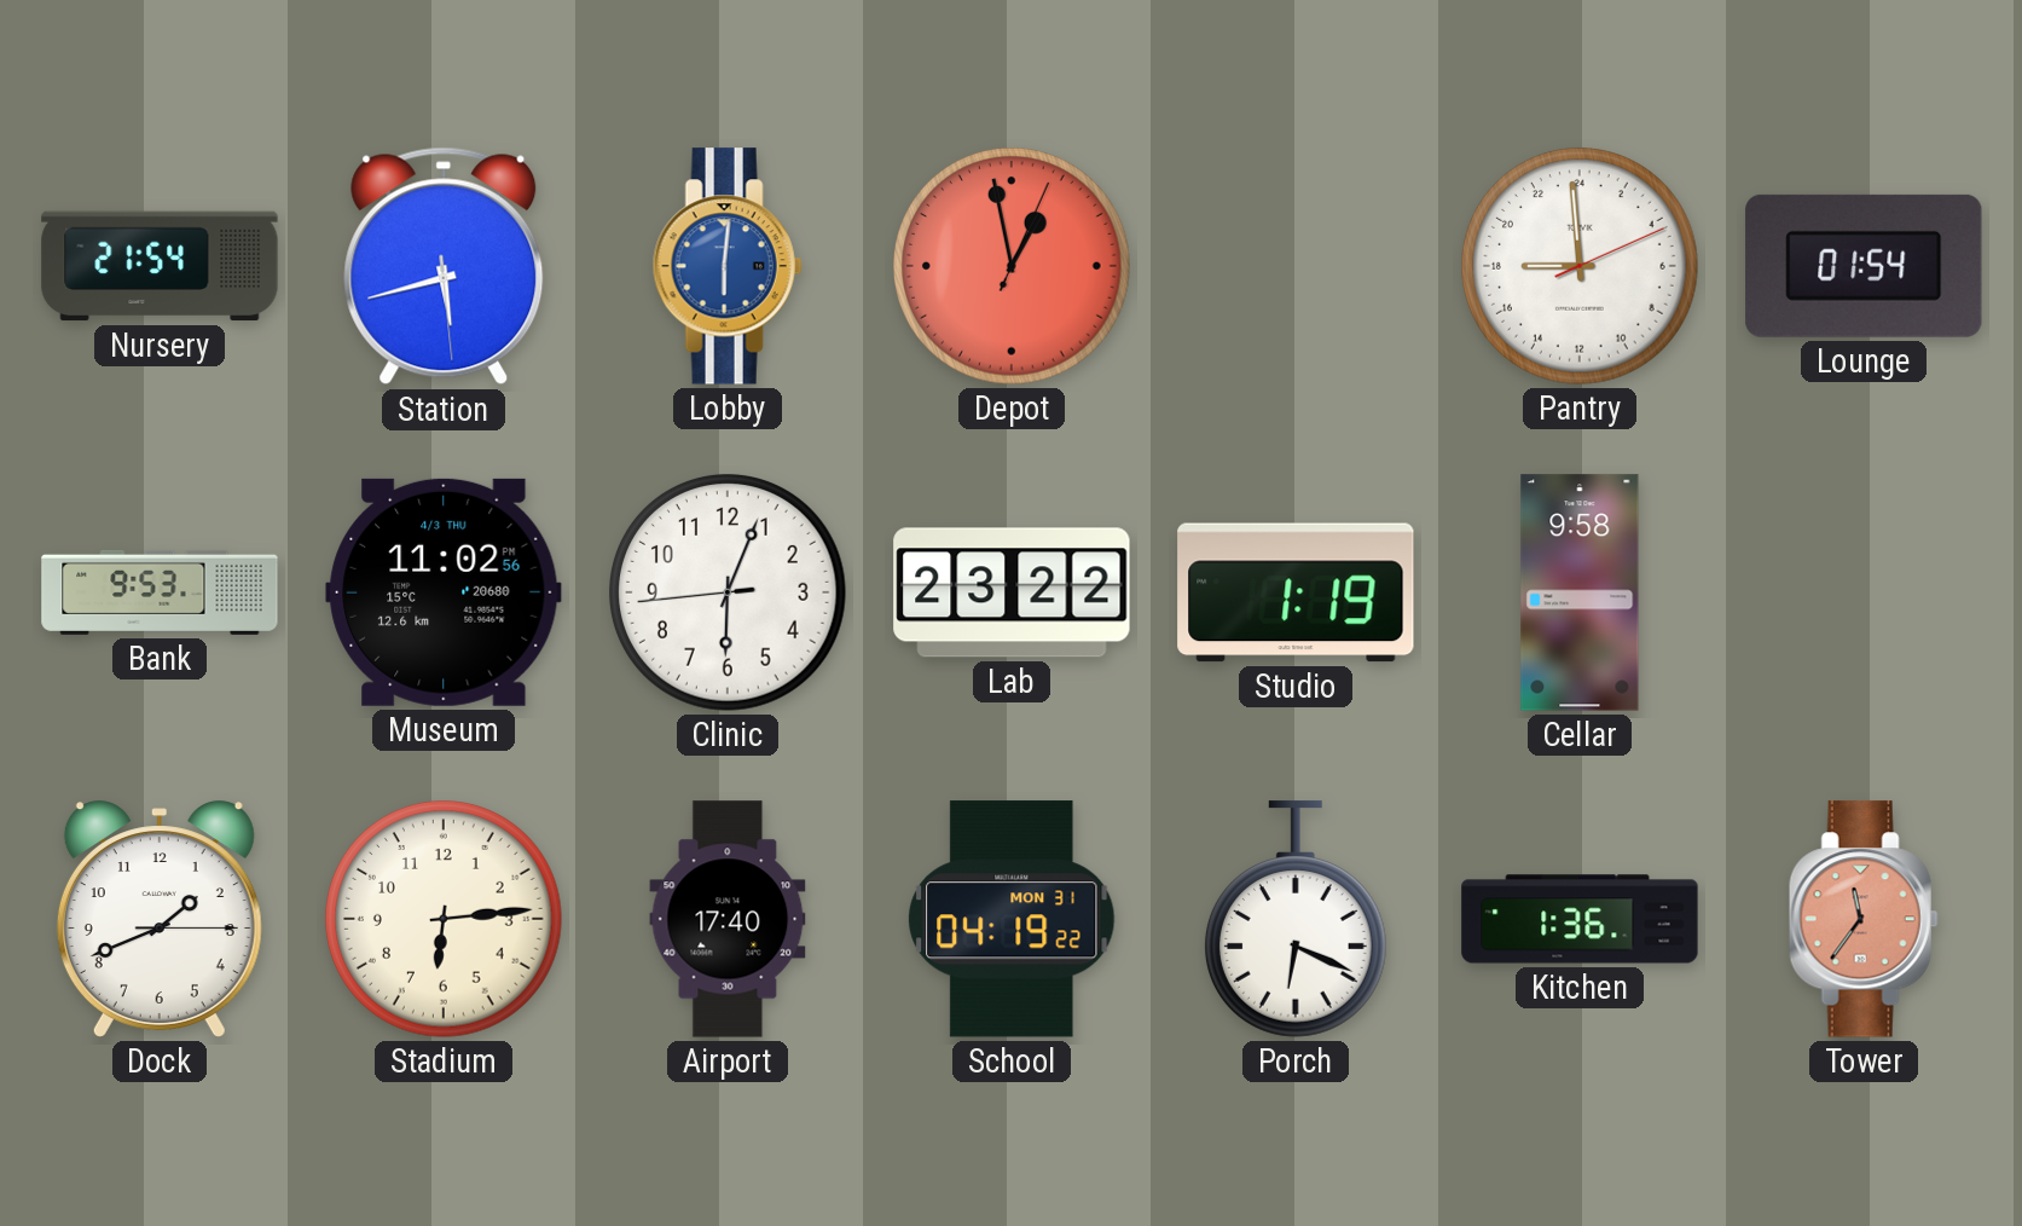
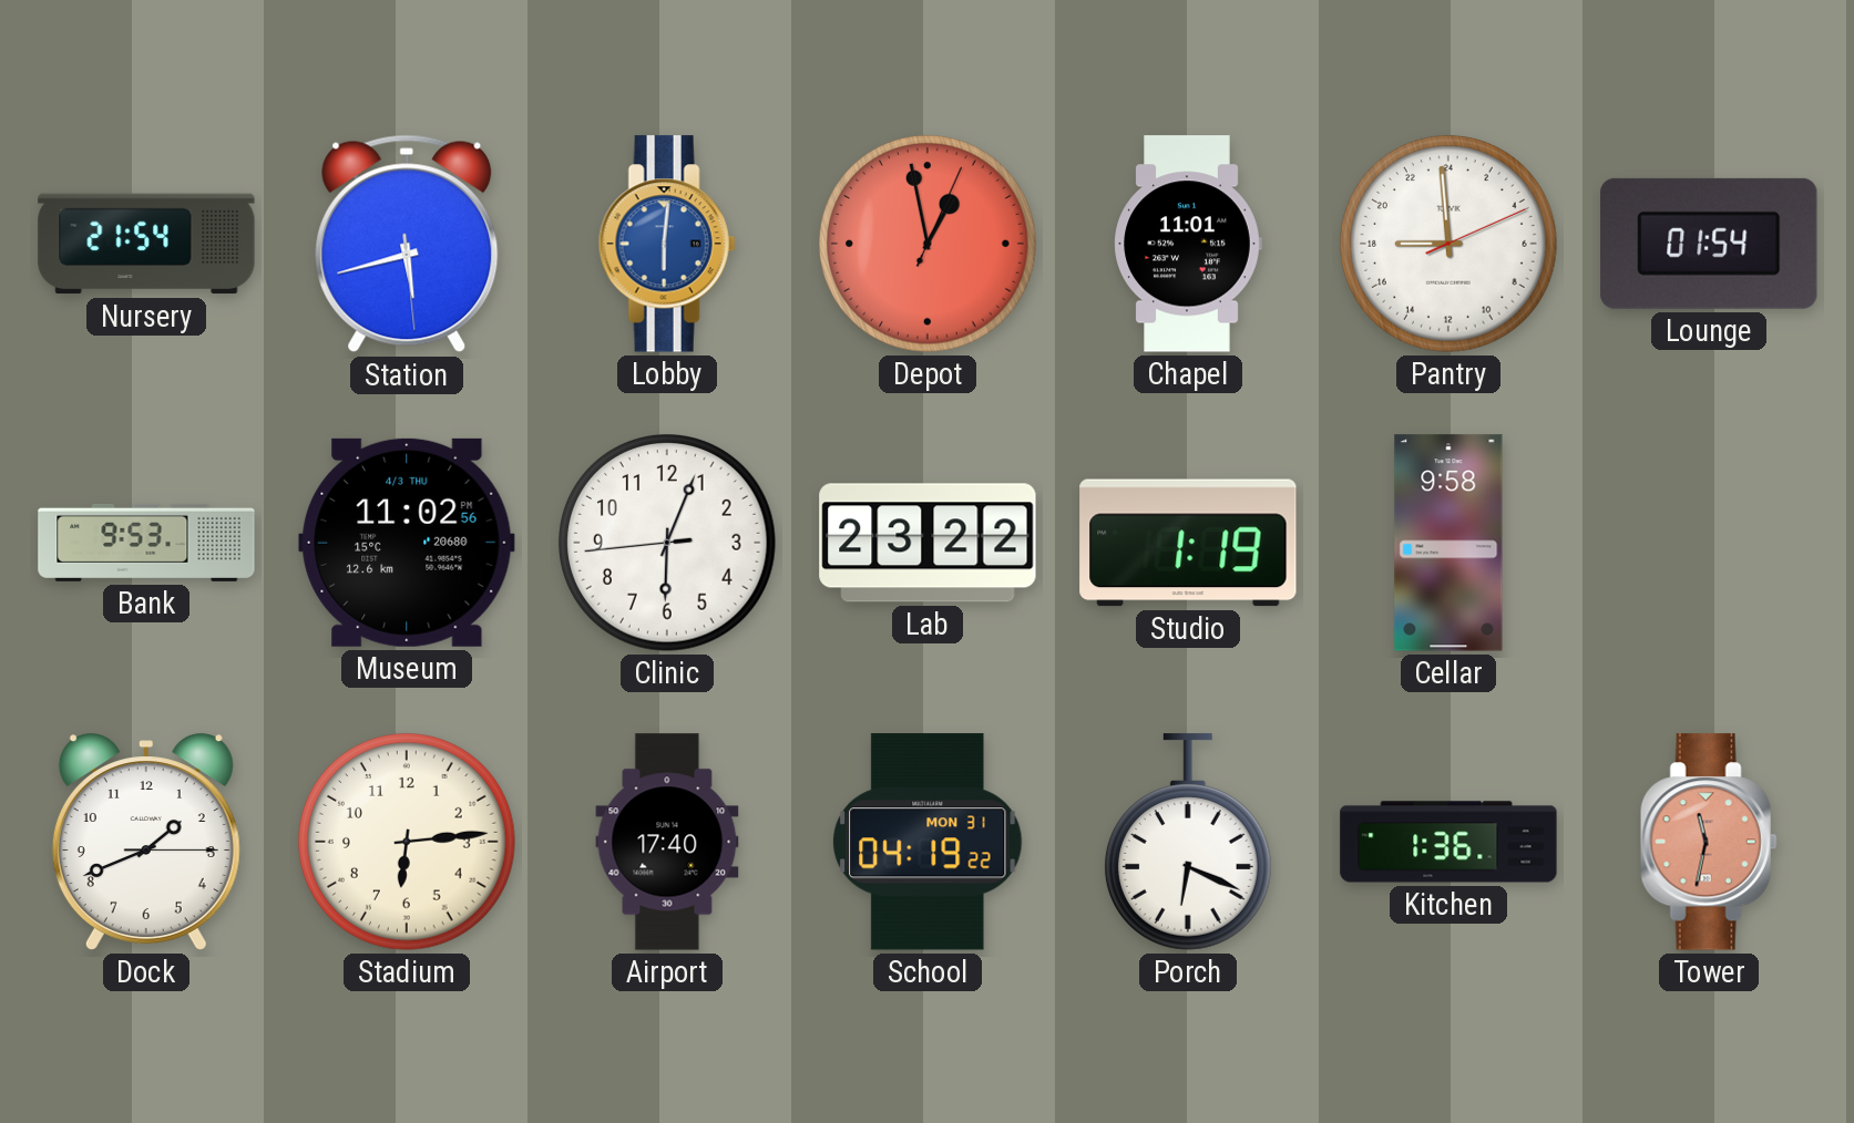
Chapel: none -> 11:01
Tower: 11:36 -> 11:32
